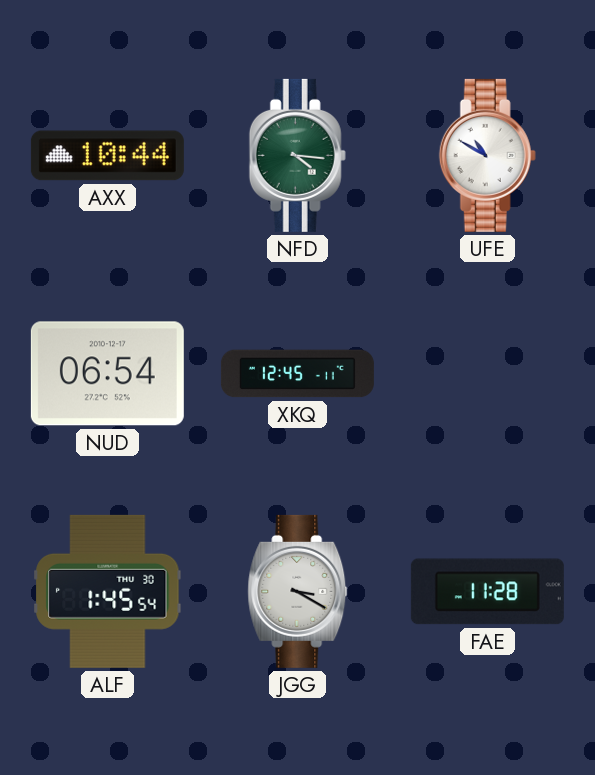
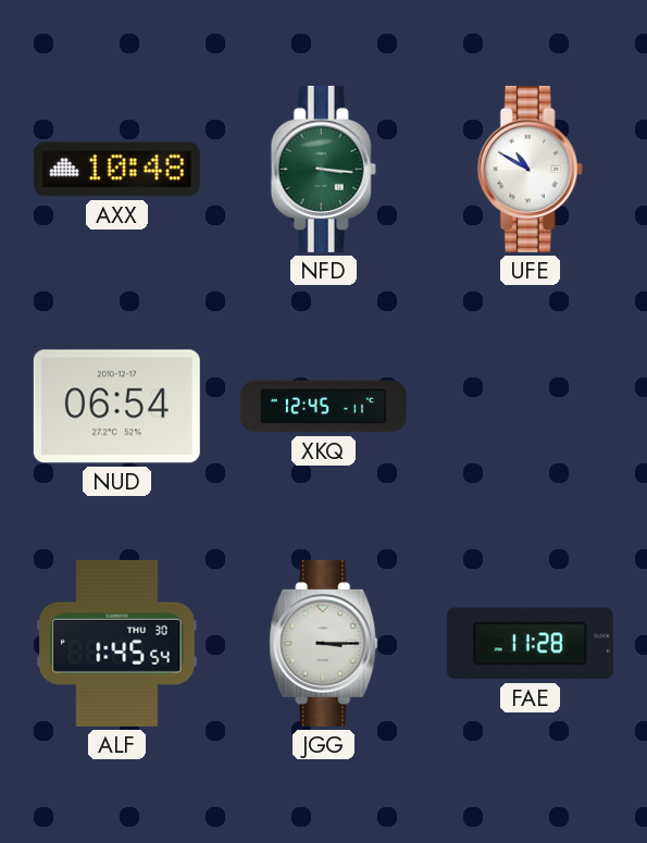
AXX: 10:44 -> 10:48
NFD: 4:16 -> 3:16
JGG: 3:20 -> 3:15
